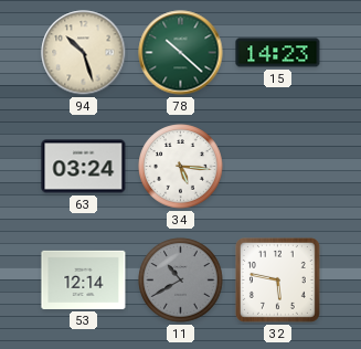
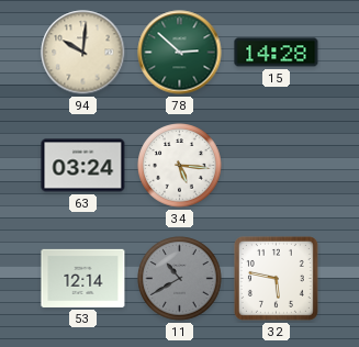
94: 10:27 -> 10:01
78: 10:22 -> 2:52
15: 14:23 -> 14:28
